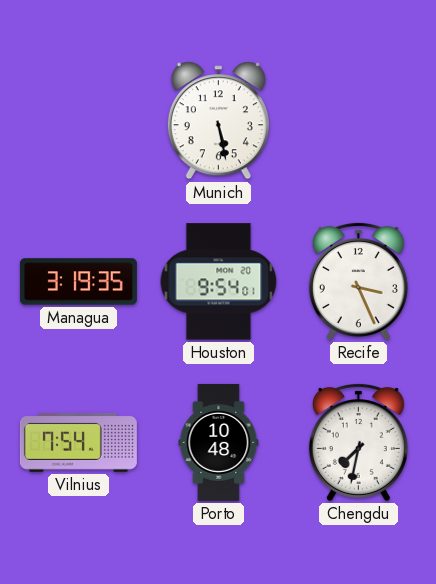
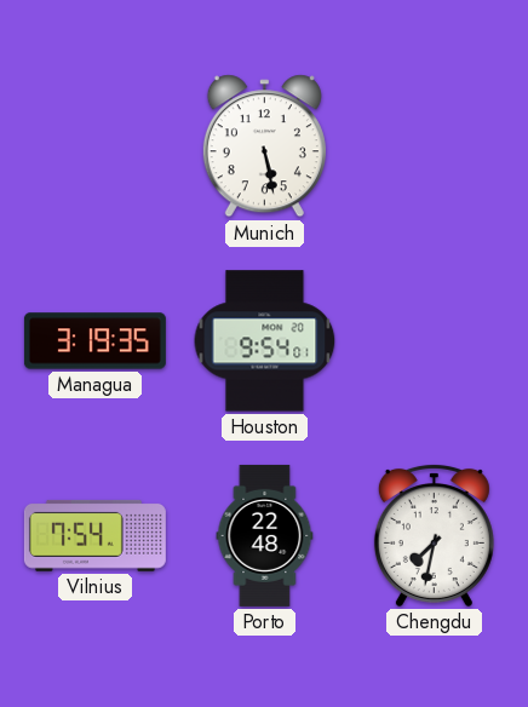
Recife: 3:26 -> none
Porto: 10:48 -> 22:48
